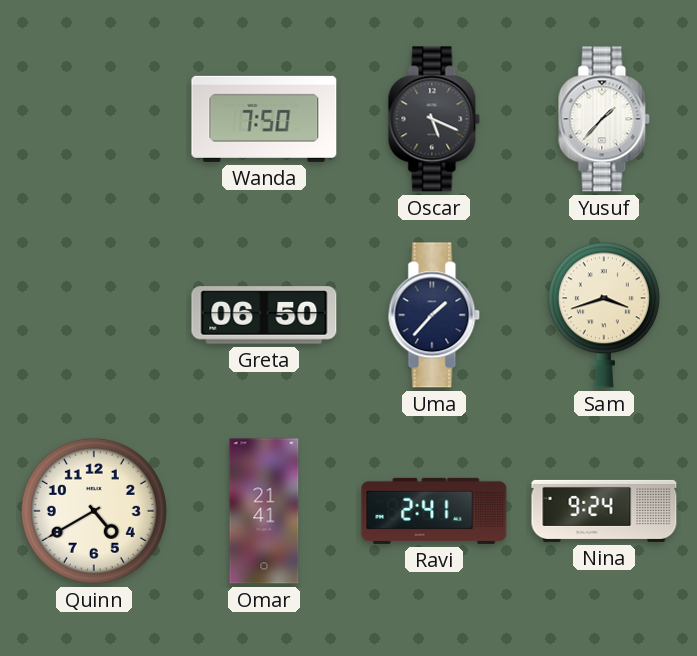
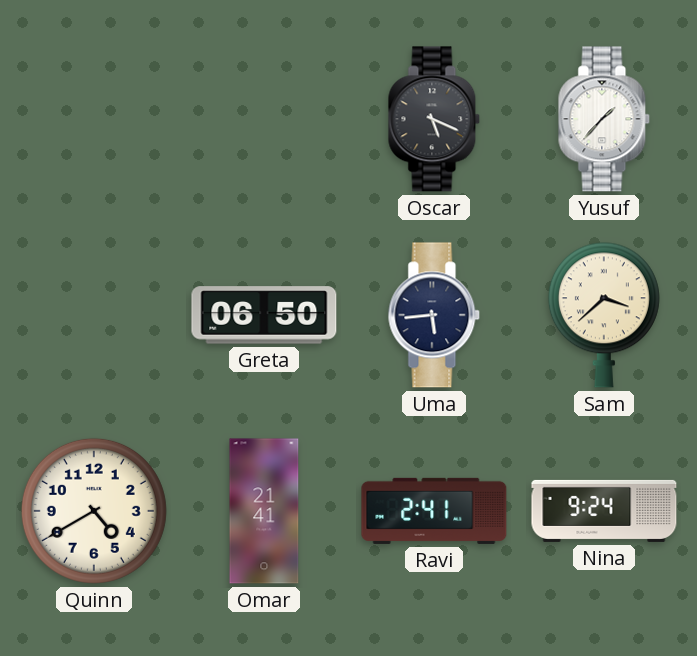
Wanda: 7:50 -> none
Uma: 1:37 -> 5:44
Sam: 3:42 -> 3:38
